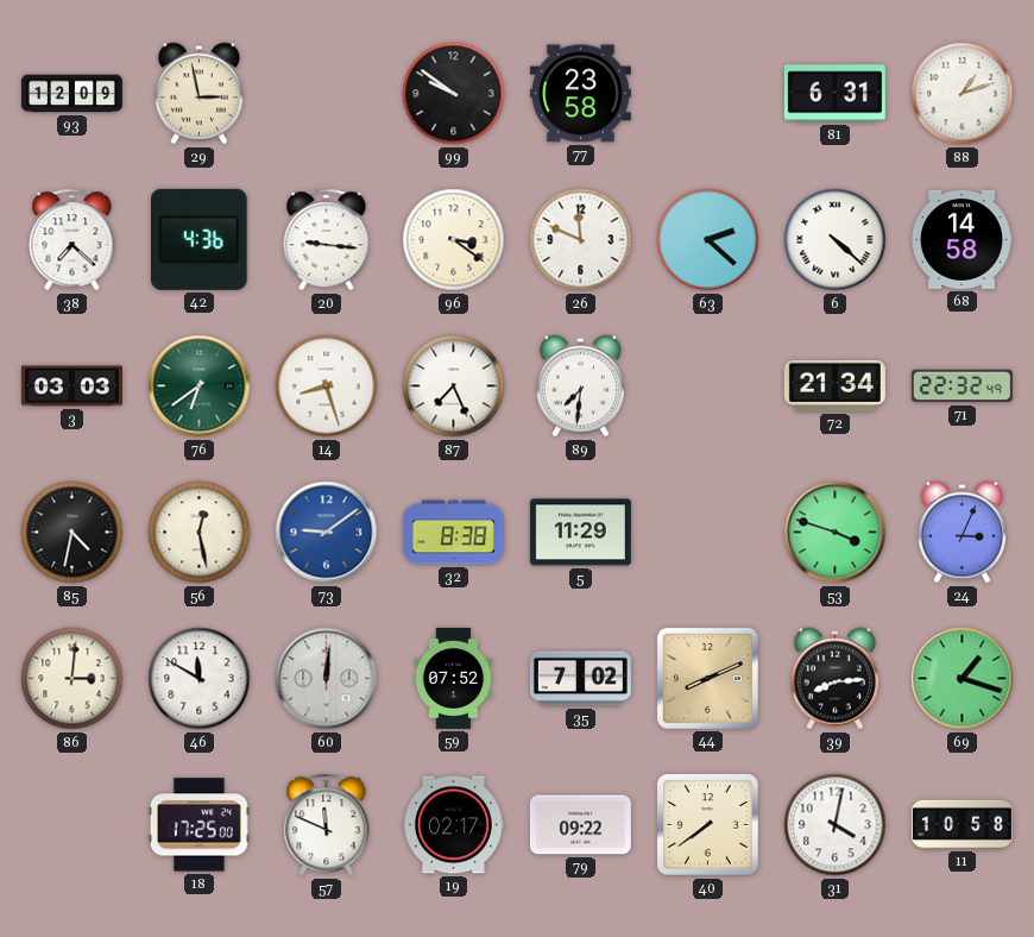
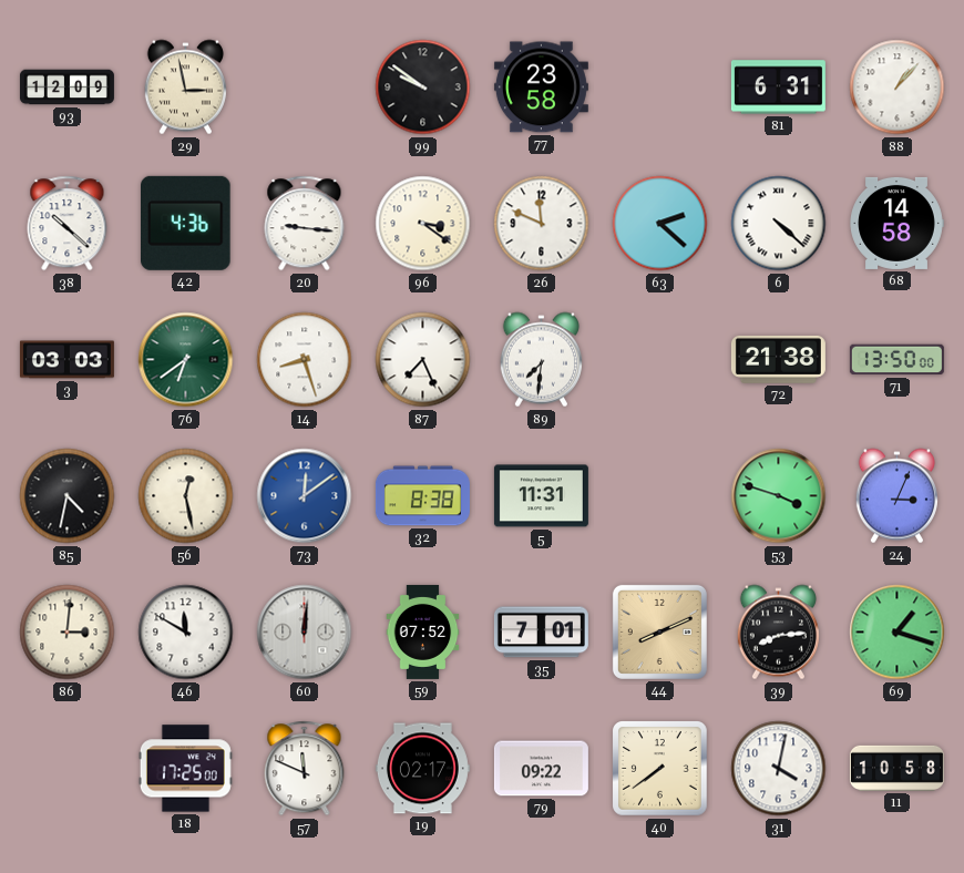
88: 1:12 -> 1:07
38: 7:22 -> 10:22
72: 21:34 -> 21:38
71: 22:32 -> 13:50
73: 9:09 -> 12:09
5: 11:29 -> 11:31
35: 7:02 -> 7:01
